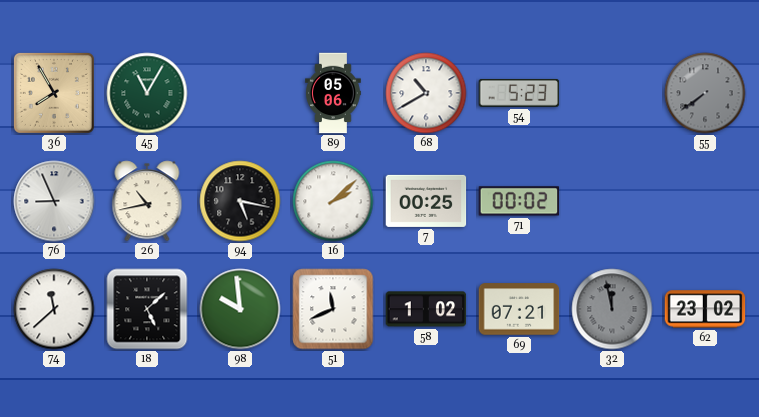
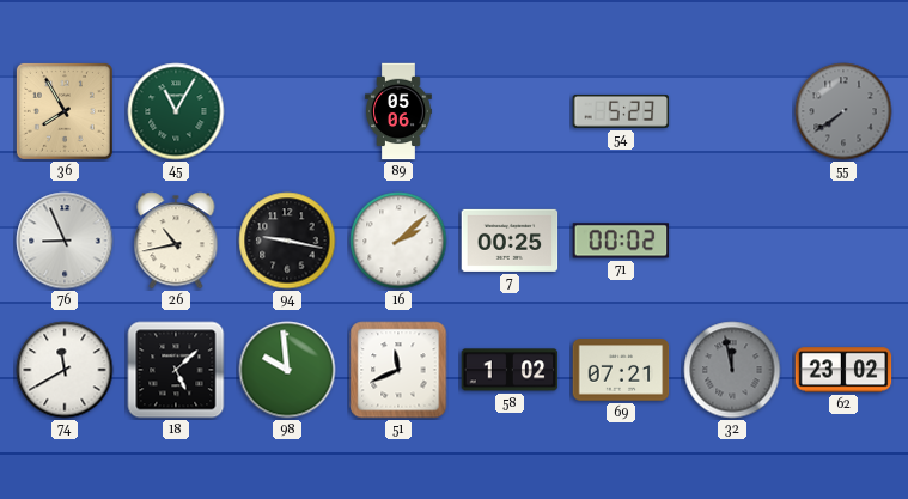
68: 10:40 -> none
94: 5:17 -> 9:17
74: 11:38 -> 11:40
